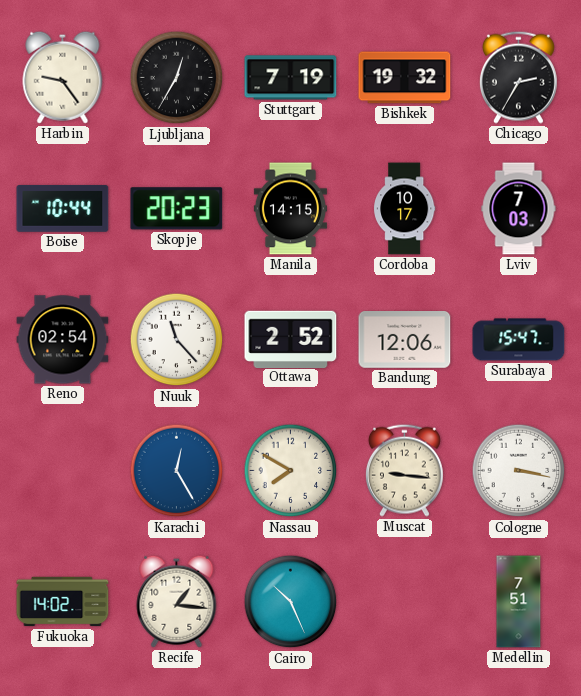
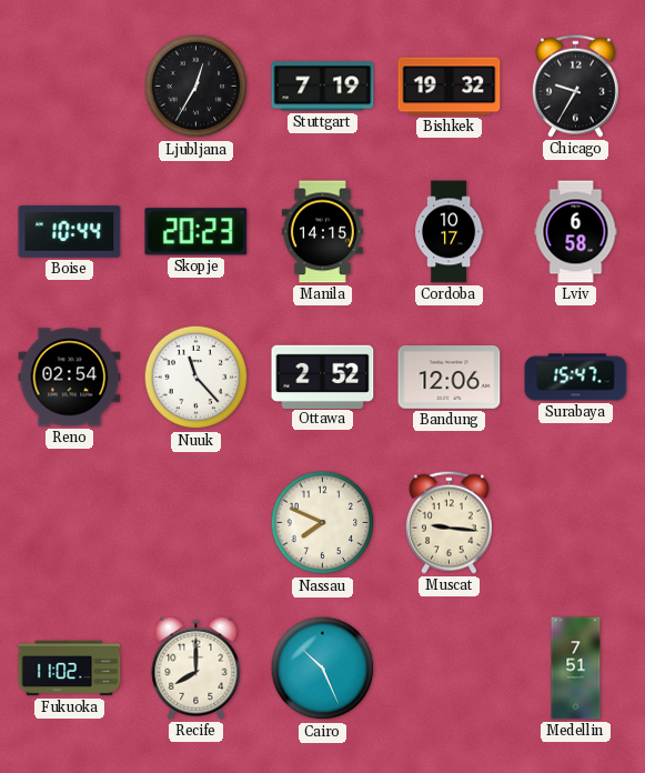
Harbin: 9:24 -> none
Chicago: 2:35 -> 9:35
Lviv: 7:03 -> 6:58
Karachi: 12:25 -> none
Nassau: 7:50 -> 7:49
Cologne: 3:17 -> none
Fukuoka: 14:02 -> 11:02
Recife: 1:16 -> 8:00
